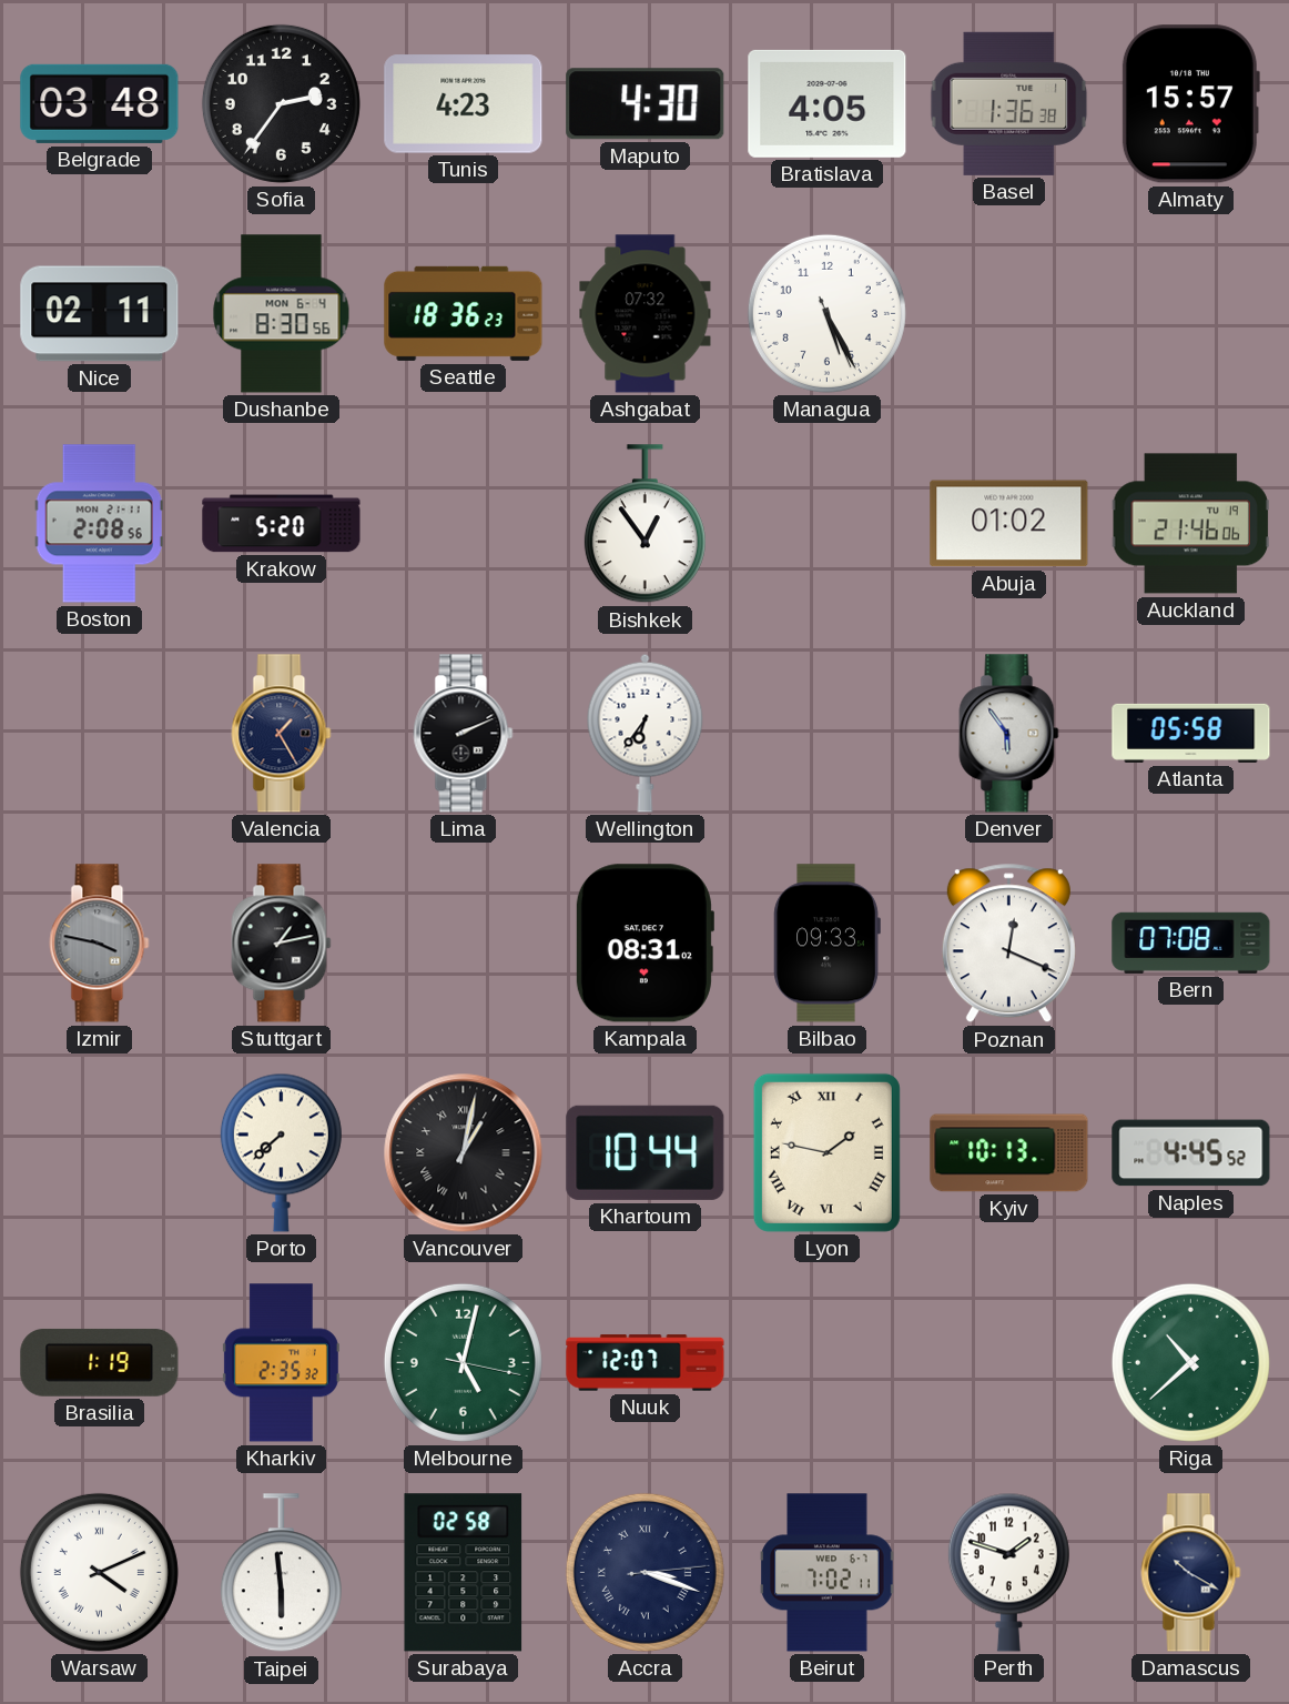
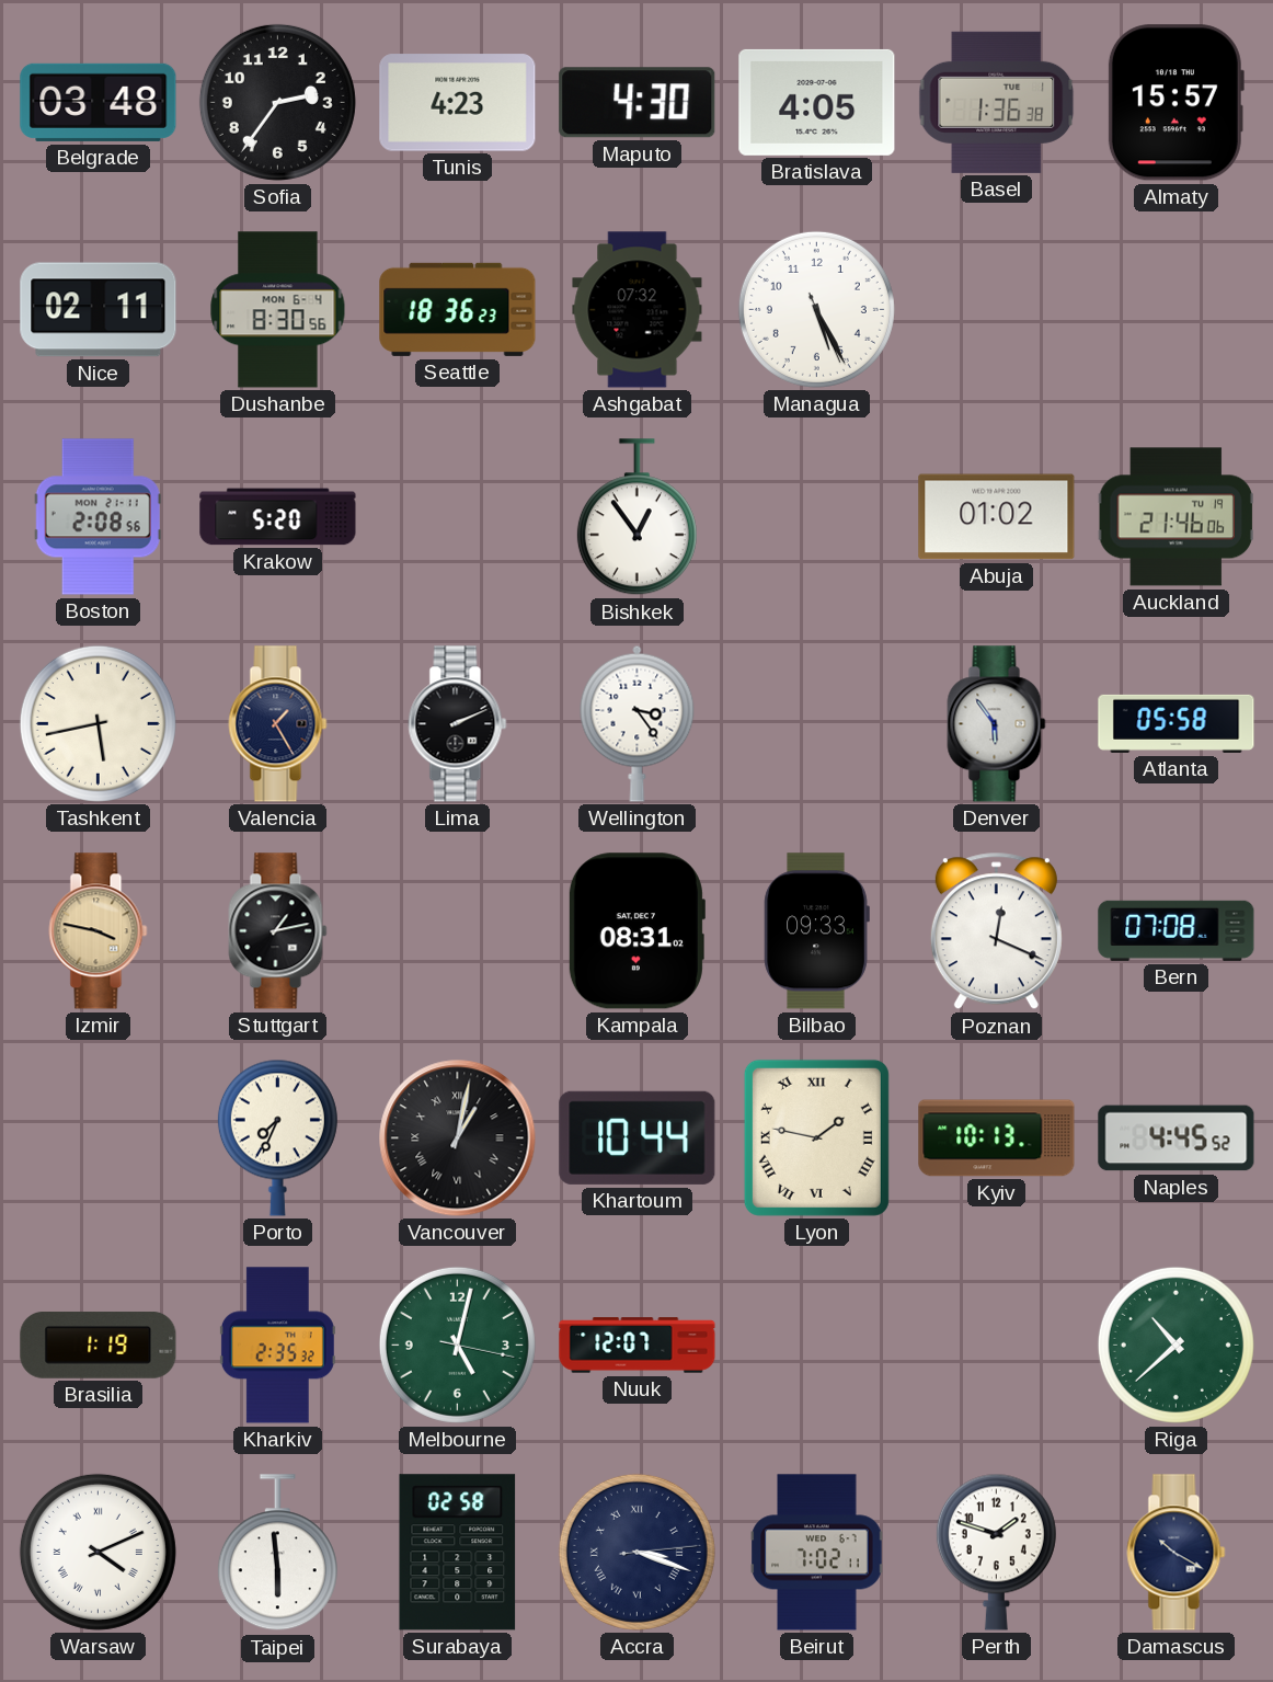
Tashkent: none -> 5:43
Wellington: 6:36 -> 3:24
Izmir dial: grey -> champagne
Porto: 7:38 -> 7:34
